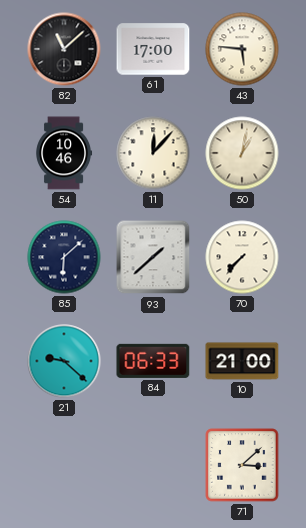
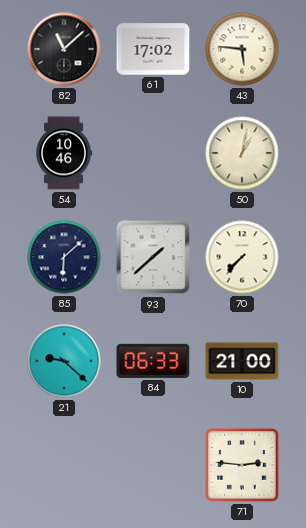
61: 17:00 -> 17:02
11: 12:07 -> none
71: 3:08 -> 2:46
